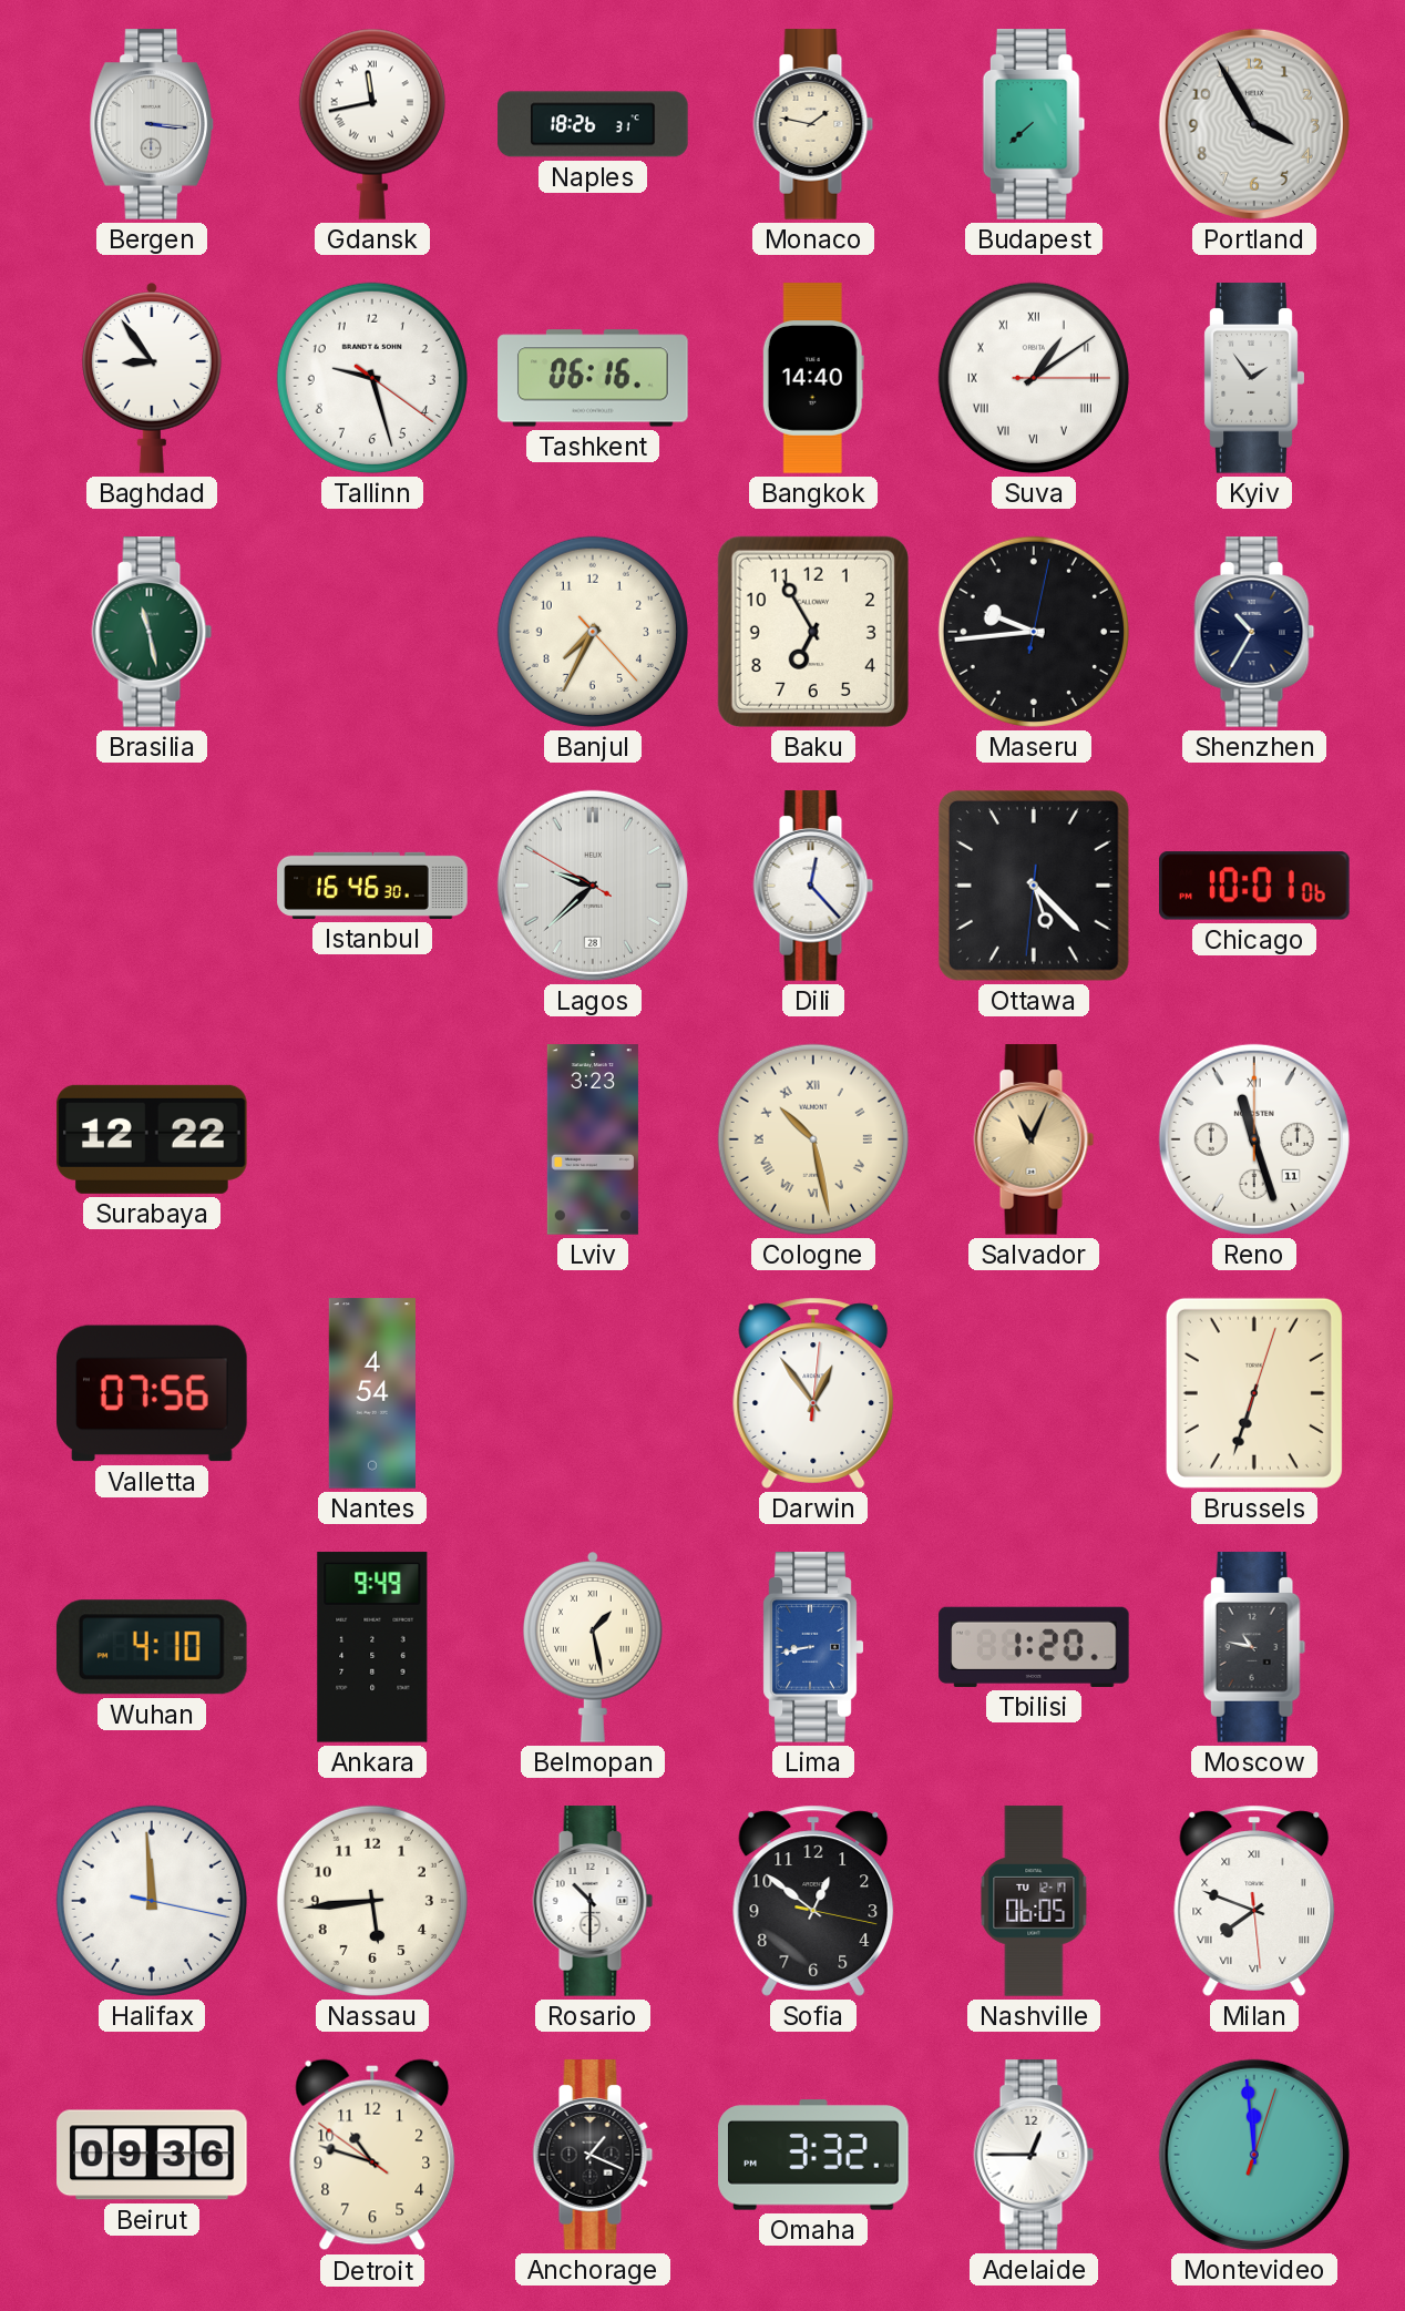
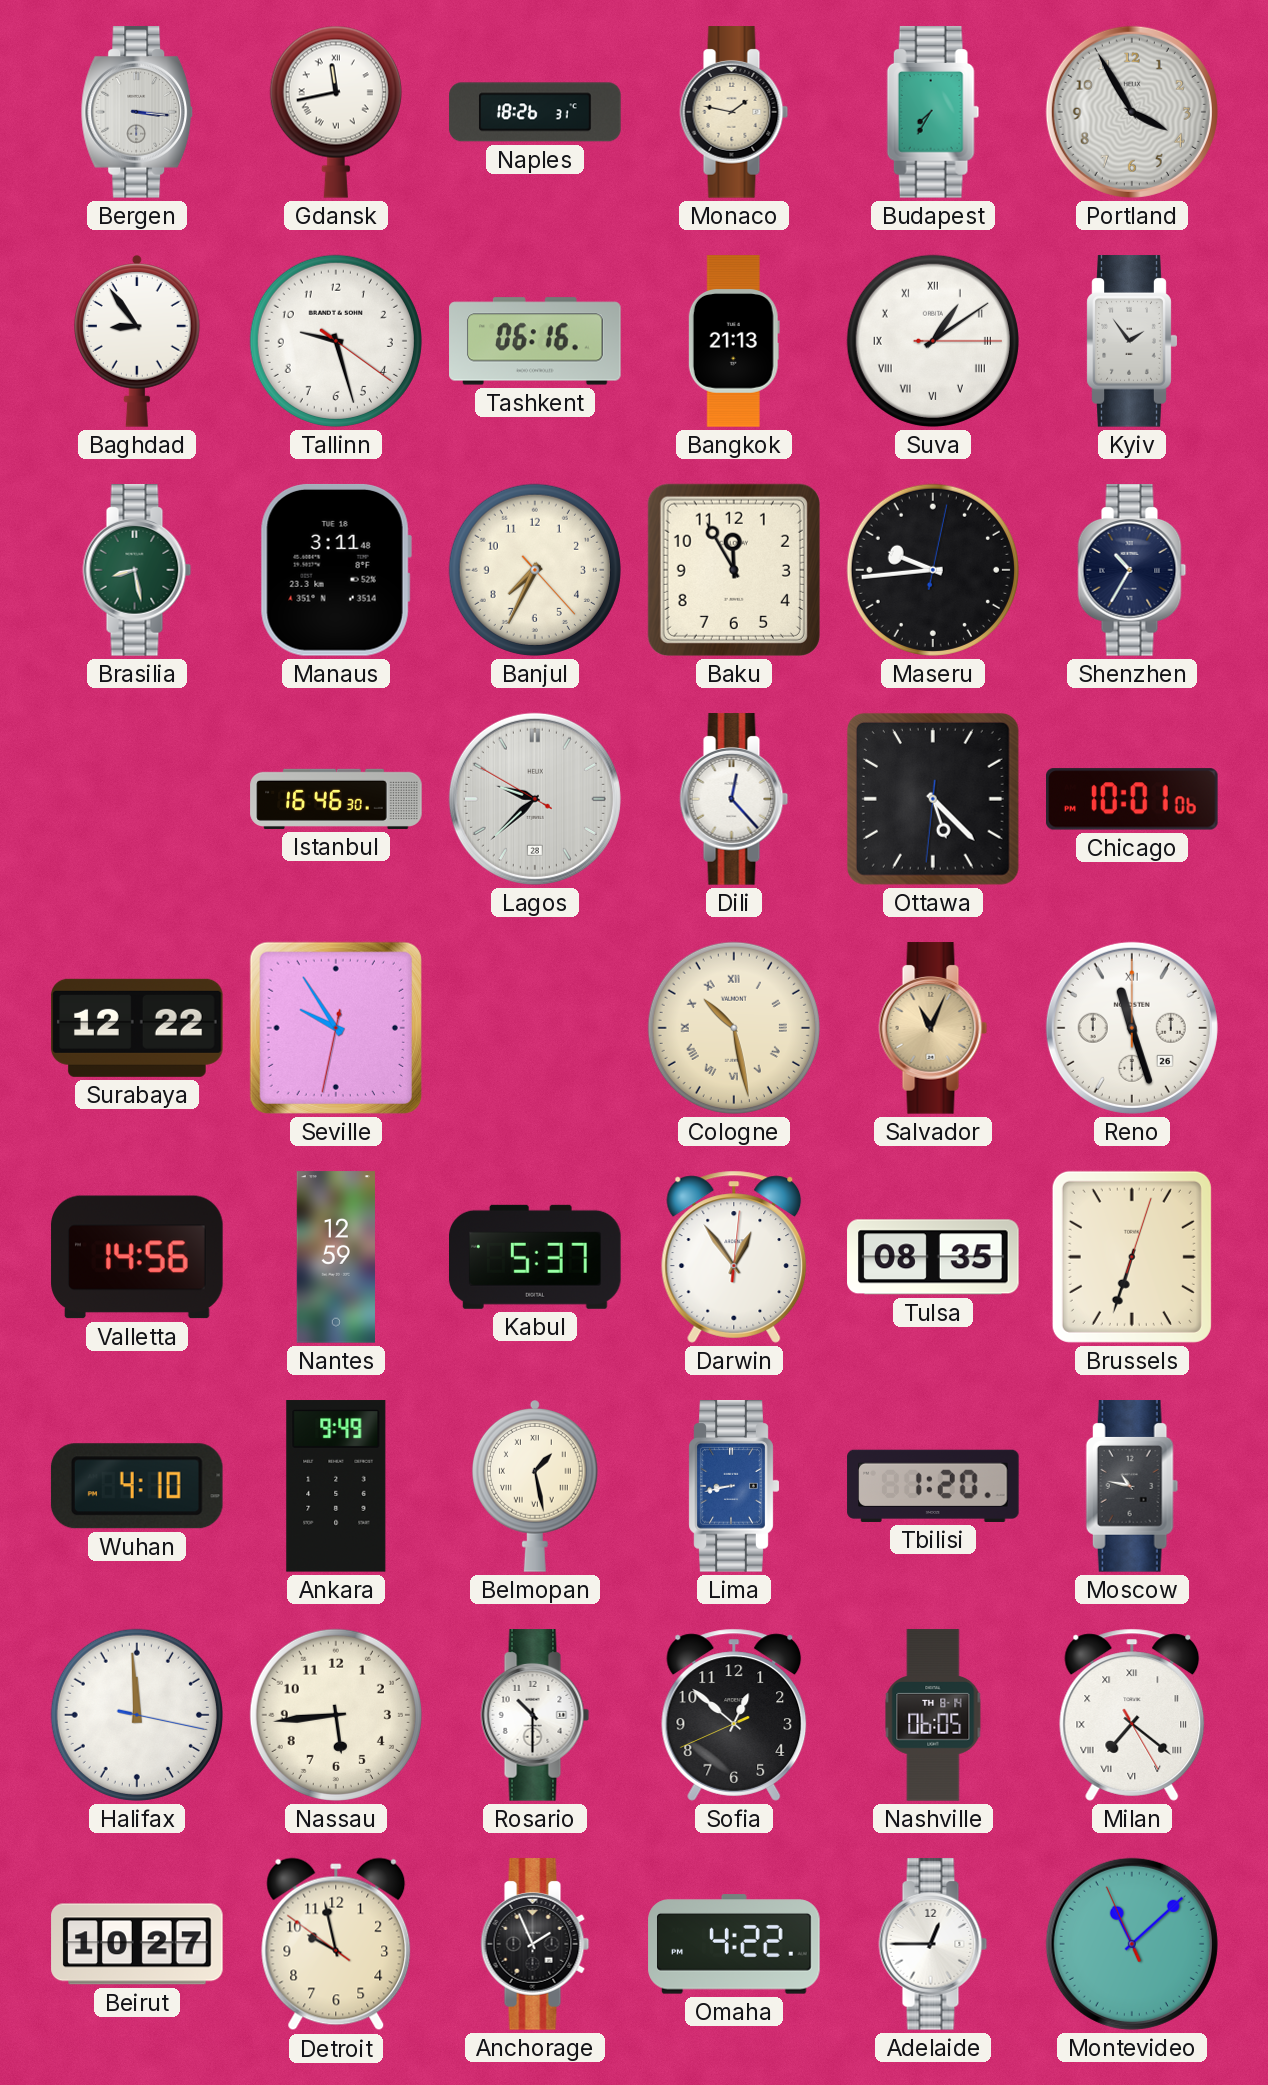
Budapest: 7:38 -> 7:35
Bangkok: 14:40 -> 21:13
Brasilia: 11:28 -> 8:28
Manaus: none -> 3:11
Baku: 6:55 -> 11:55
Seville: none -> 9:54
Lviv: 3:23 -> none
Reno date: 11 -> 26
Valletta: 07:56 -> 14:56
Nantes: 4:54 -> 12:59
Kabul: none -> 5:37
Tulsa: none -> 08:35
Sofia: 12:51:17 -> 12:51:41
Nashville date: TU 12-17 -> TH 8-14
Milan: 7:48 -> 7:21
Beirut: 09:36 -> 10:27
Detroit: 10:47 -> 9:57
Anchorage: 1:19 -> 1:56
Omaha: 3:32 -> 4:22
Montevideo: 11:59 -> 11:07
